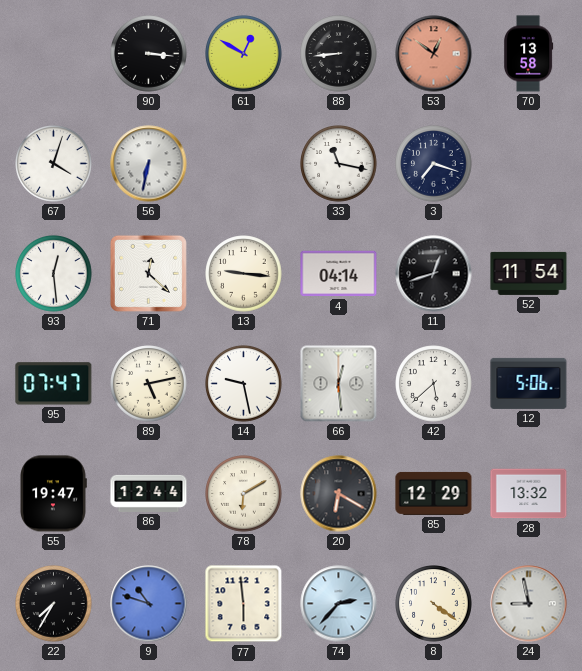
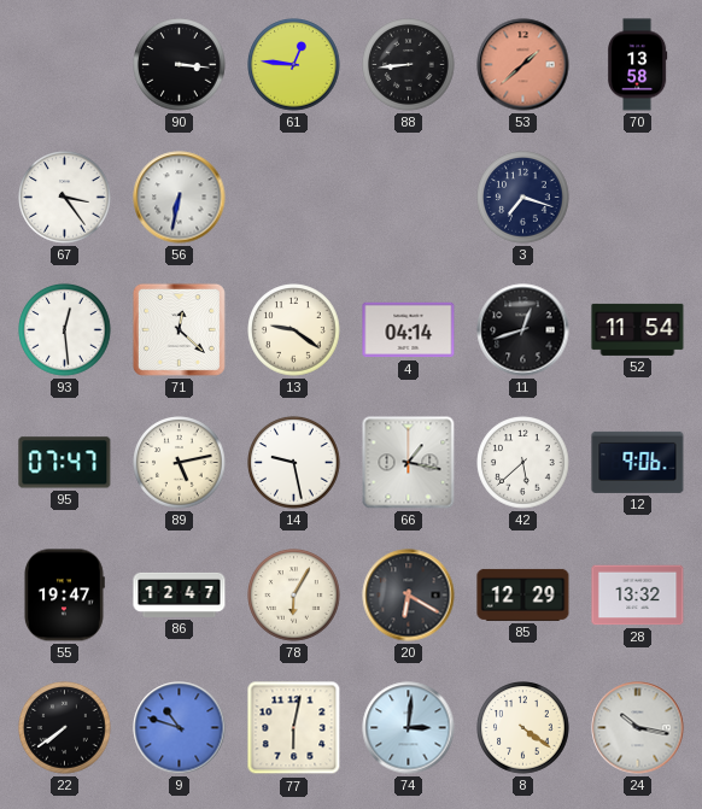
61: 12:50 -> 12:46
53: 12:51 -> 1:38
67: 4:03 -> 3:24
33: 11:17 -> none
13: 9:16 -> 9:21
66: 12:29 -> 1:17
12: 5:06 -> 9:06
86: 12:44 -> 12:47
78: 6:10 -> 6:05
22: 7:35 -> 7:39
77: 5:59 -> 6:02
74: 2:37 -> 3:01
24: 8:58 -> 10:17
